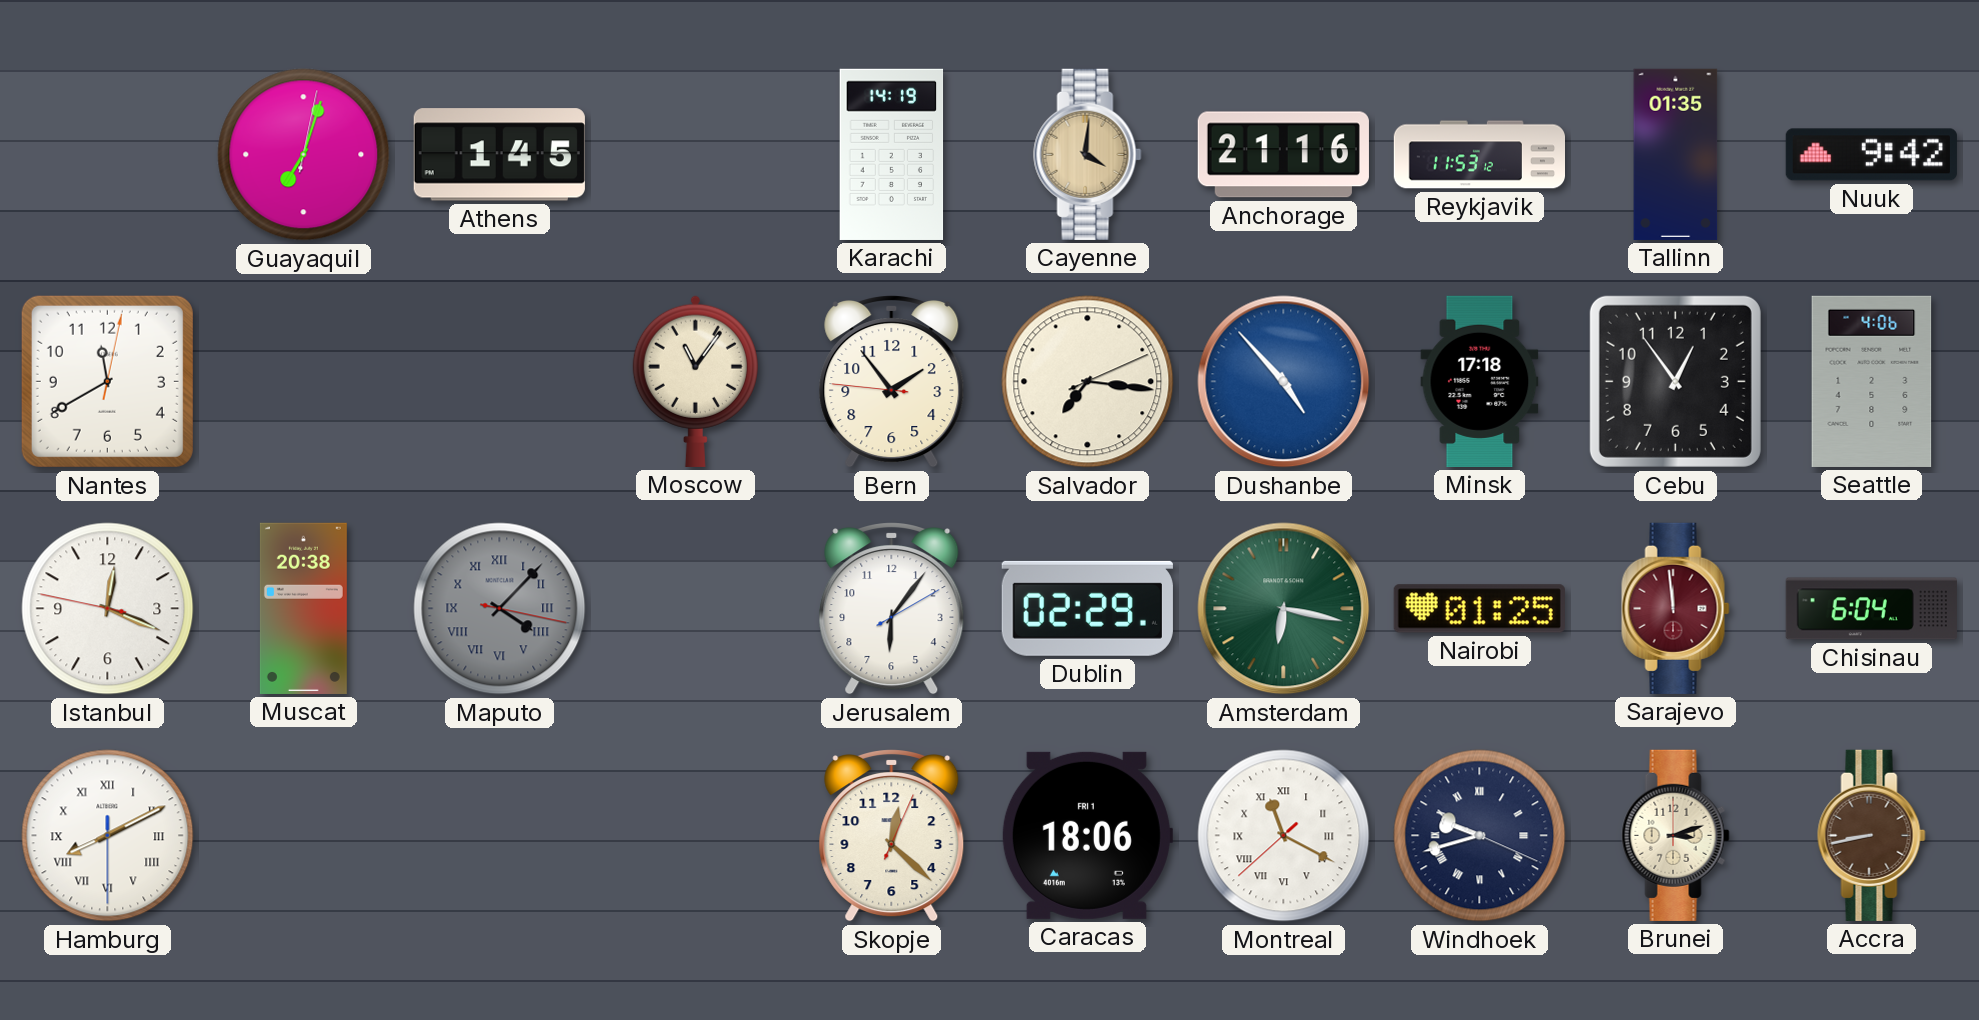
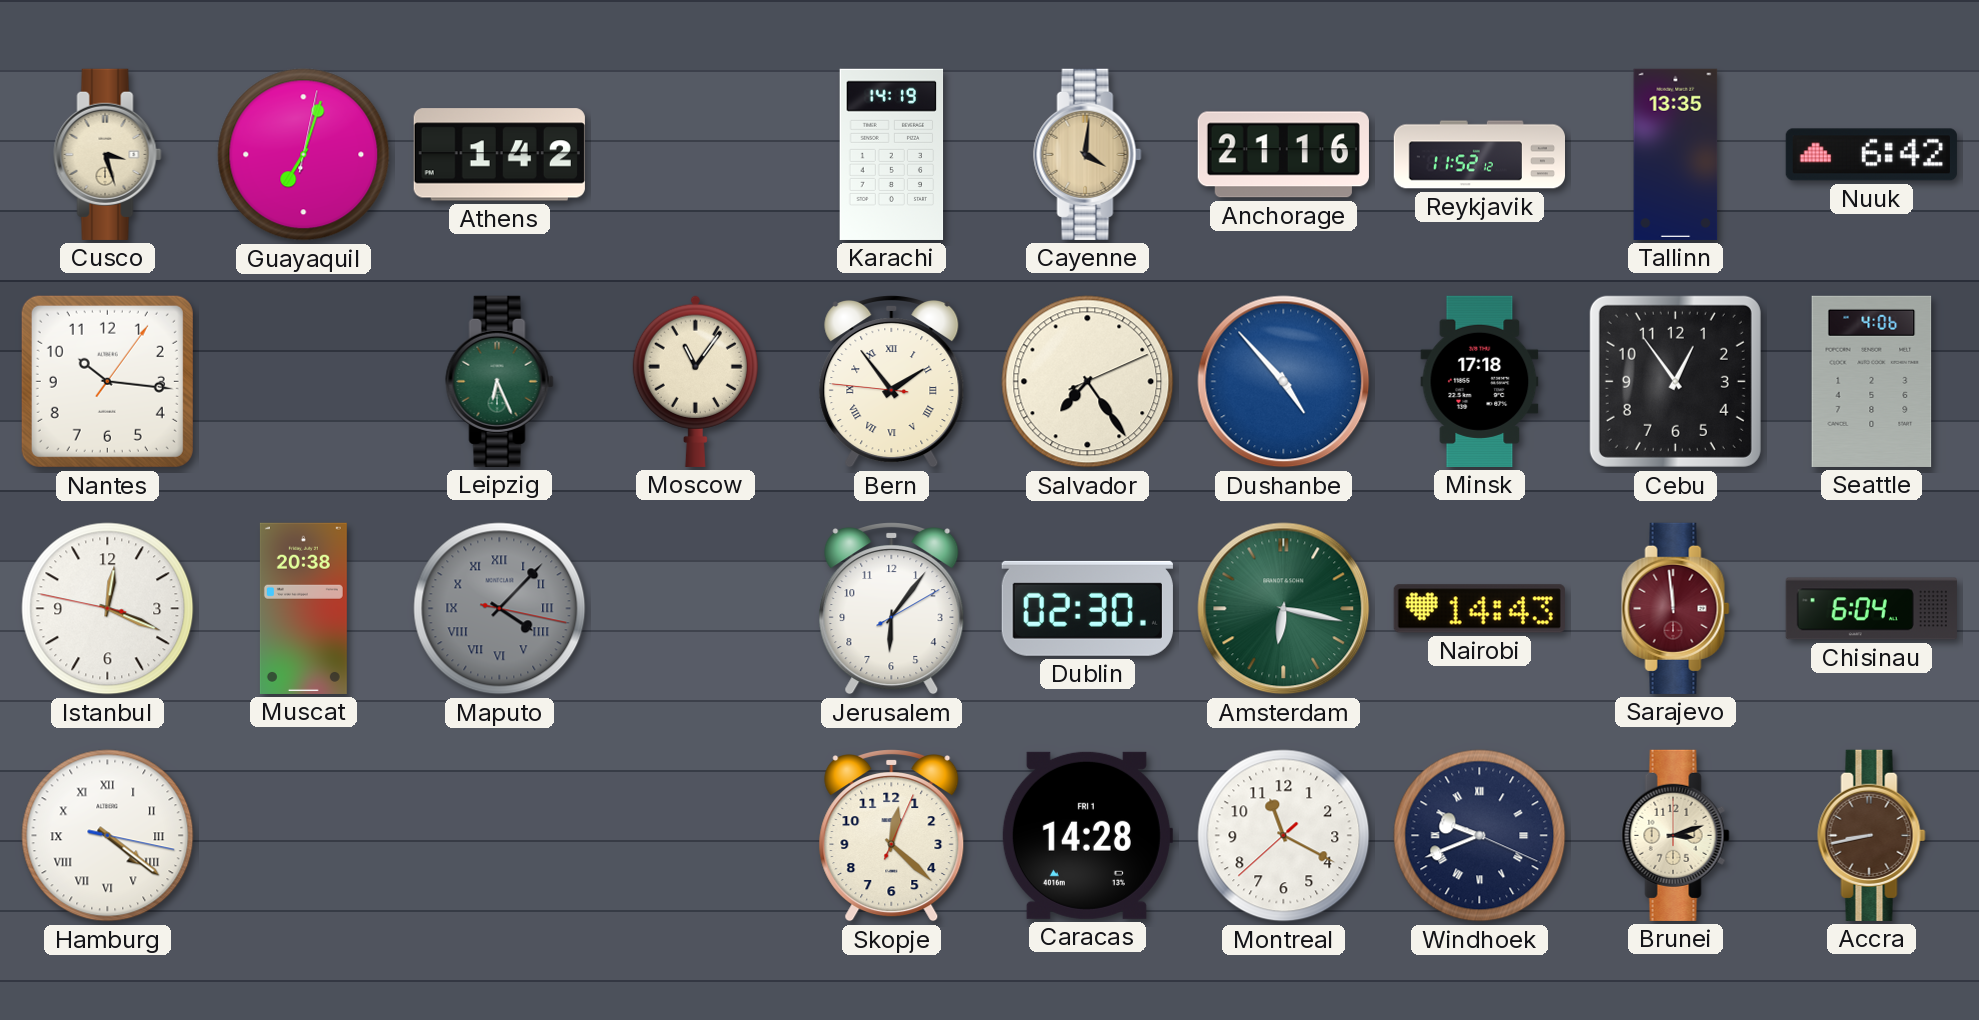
Cusco: none -> 3:27
Athens: 1:45 -> 1:42
Reykjavik: 11:53 -> 11:52
Tallinn: 01:35 -> 13:35
Nuuk: 9:42 -> 6:42
Nantes: 11:40 -> 10:16
Leipzig: none -> 6:26
Bern numerals: Arabic -> Roman
Salvador: 7:16 -> 7:24
Dublin: 02:29 -> 02:30
Nairobi: 01:25 -> 14:43
Hamburg: 8:10 -> 4:21
Caracas: 18:06 -> 14:28
Montreal numerals: Roman -> Arabic
Windhoek: 9:42 -> 9:41
